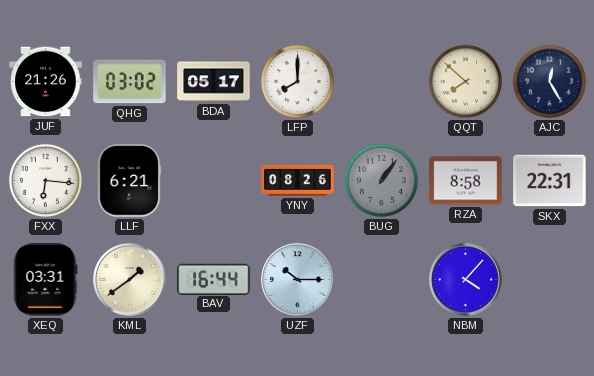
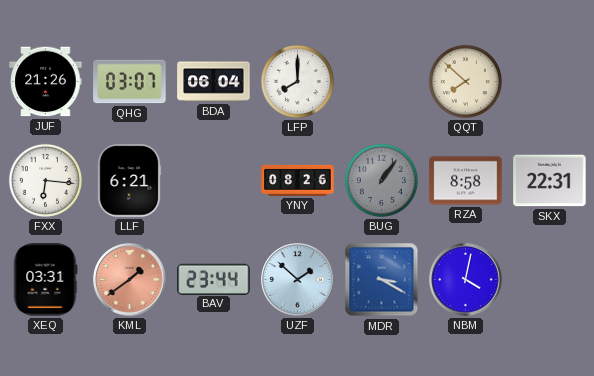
QHG: 03:02 -> 03:07
BDA: 05:17 -> 06:04
AJC: 12:25 -> none
KML dial: cream -> salmon
BAV: 16:44 -> 23:44
UZF: 10:15 -> 1:52
MDR: none -> 3:20
NBM: 4:07 -> 4:02
